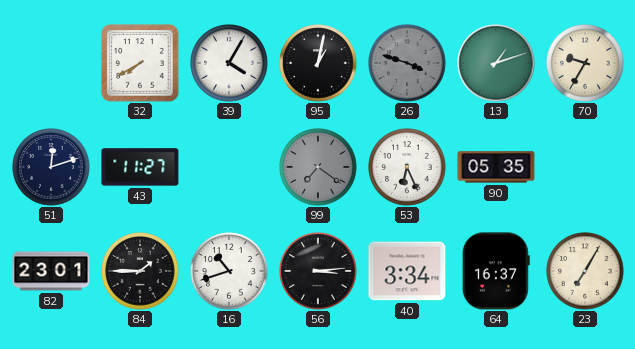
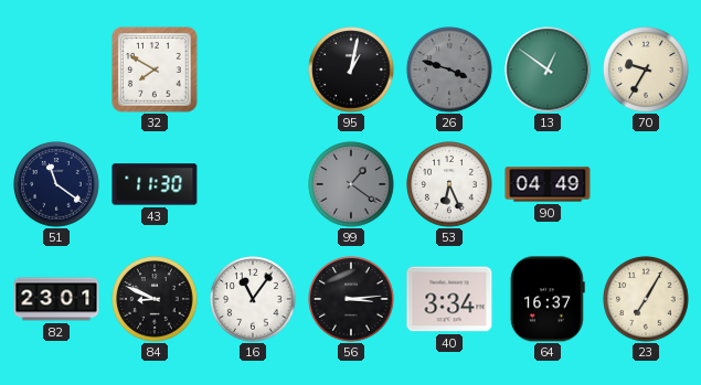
32: 7:40 -> 7:50
39: 4:05 -> none
13: 1:12 -> 12:51
51: 12:12 -> 11:21
43: 11:27 -> 11:30
99: 7:21 -> 1:21
90: 05:35 -> 04:49
84: 1:45 -> 8:49
16: 10:42 -> 11:06
